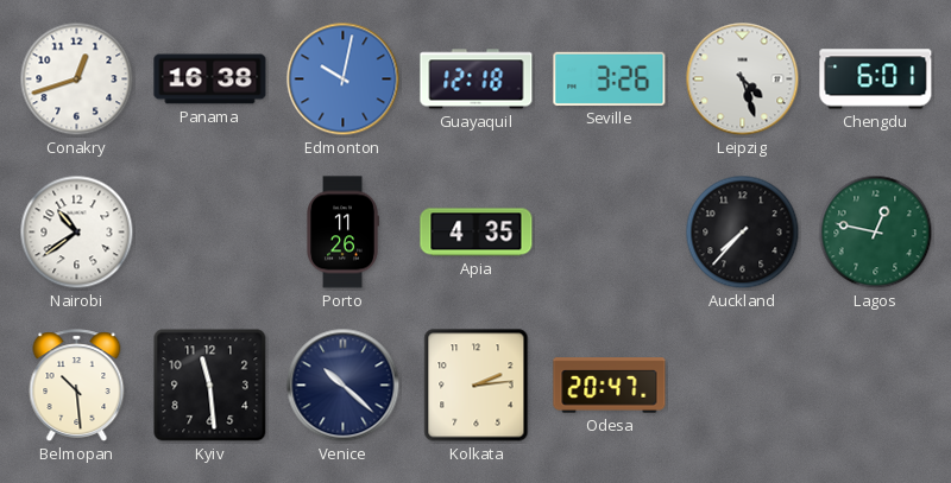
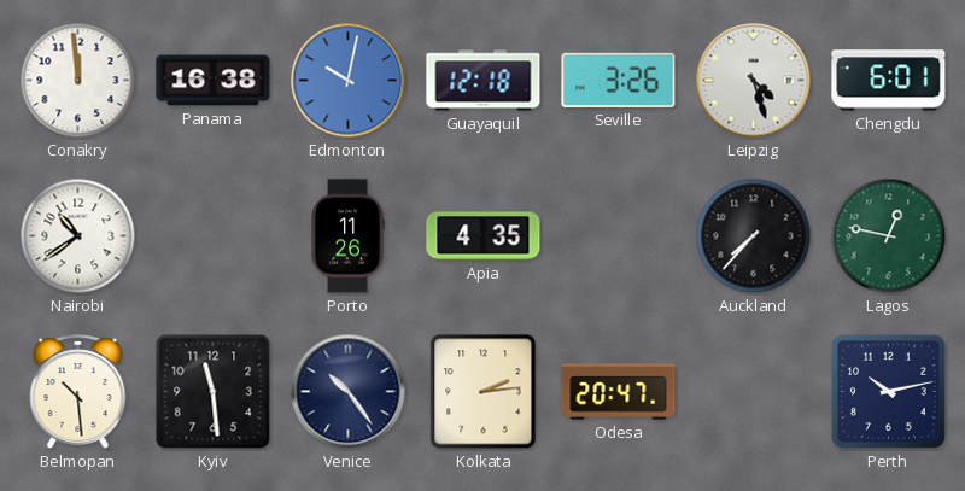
Conakry: 12:42 -> 11:59
Venice: 10:22 -> 10:24
Perth: none -> 10:13
